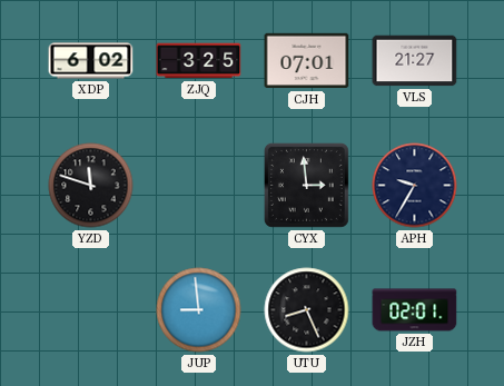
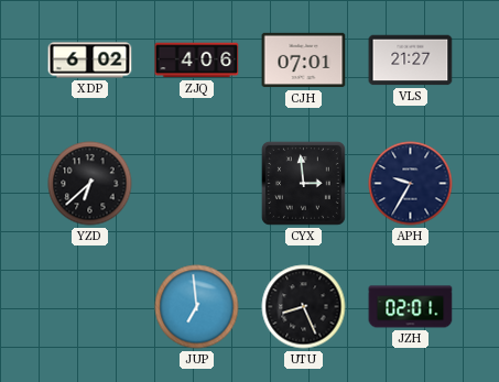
ZJQ: 3:25 -> 4:06
YZD: 11:48 -> 6:38
JUP: 8:59 -> 6:59
